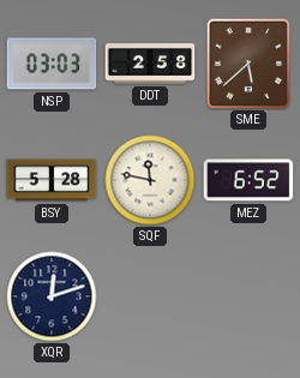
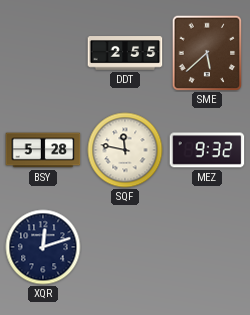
NSP: 03:03 -> none
DDT: 2:58 -> 2:55
MEZ: 6:52 -> 9:32
